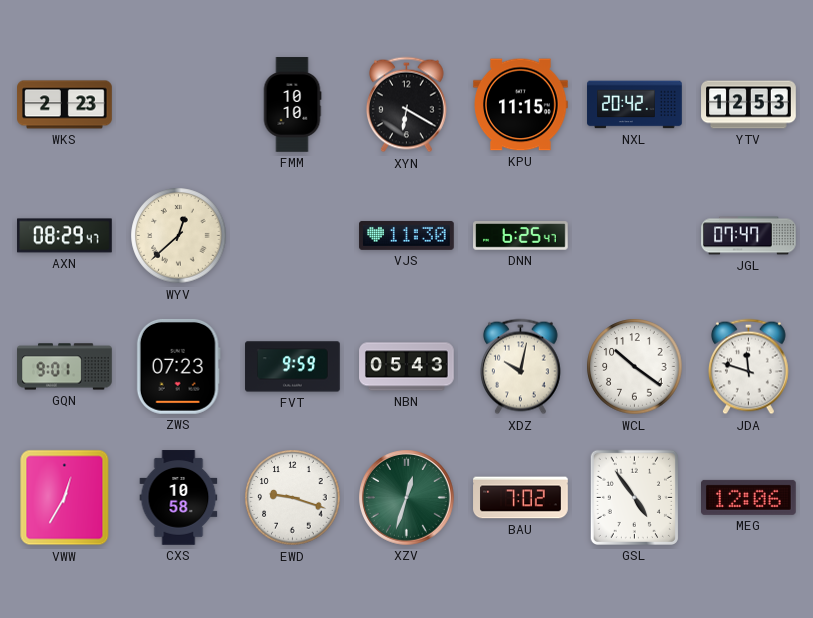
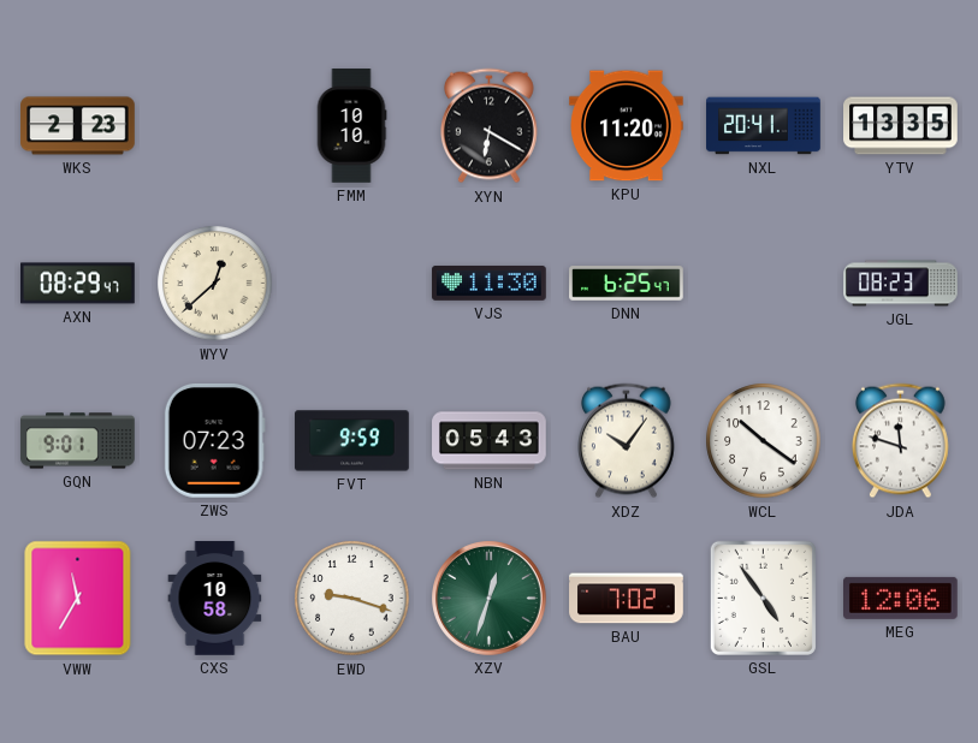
KPU: 11:15 -> 11:20
NXL: 20:42 -> 20:41
YTV: 12:53 -> 13:35
JGL: 07:47 -> 08:23
XDZ: 10:02 -> 10:06
VWW: 12:35 -> 11:35
